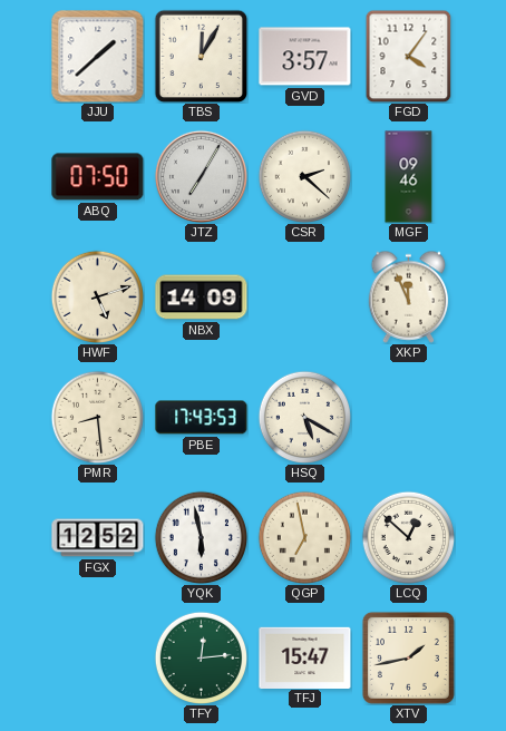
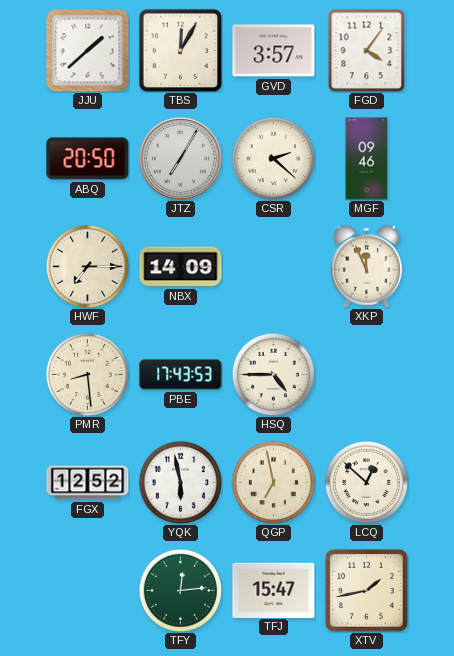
ABQ: 07:50 -> 20:50
HWF: 5:12 -> 7:15
HSQ: 5:20 -> 4:45
